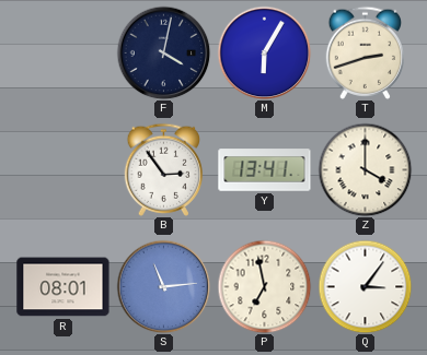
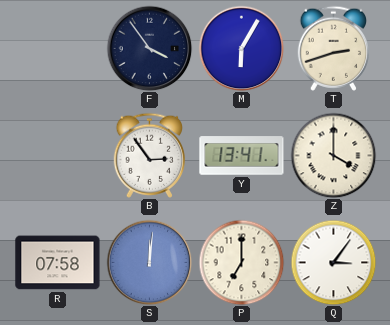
F: 4:02 -> 3:54
R: 08:01 -> 07:58
S: 11:14 -> 12:01
P: 6:58 -> 7:00
